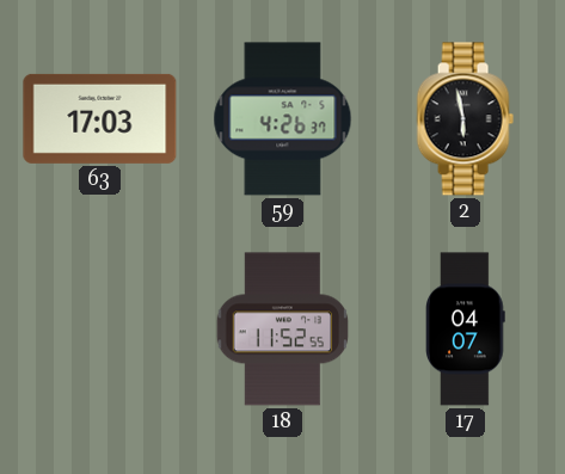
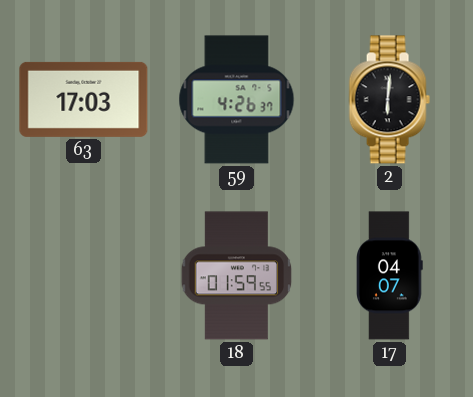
2: 5:58 -> 6:01
18: 11:52 -> 01:59
